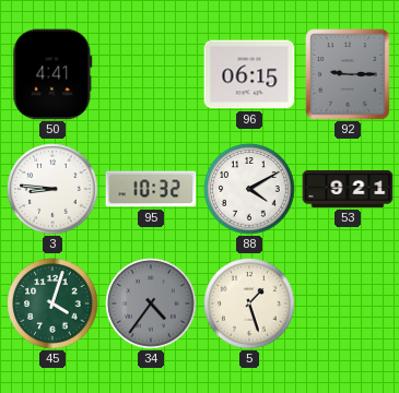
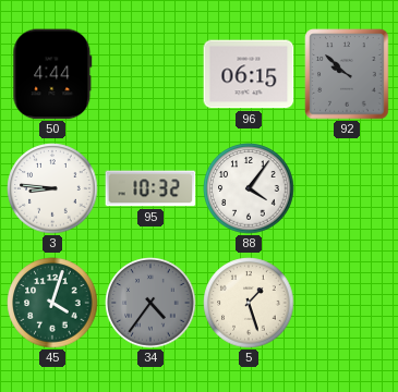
50: 4:41 -> 4:44
92: 9:15 -> 9:52
88: 4:10 -> 4:06
53: 9:21 -> none
